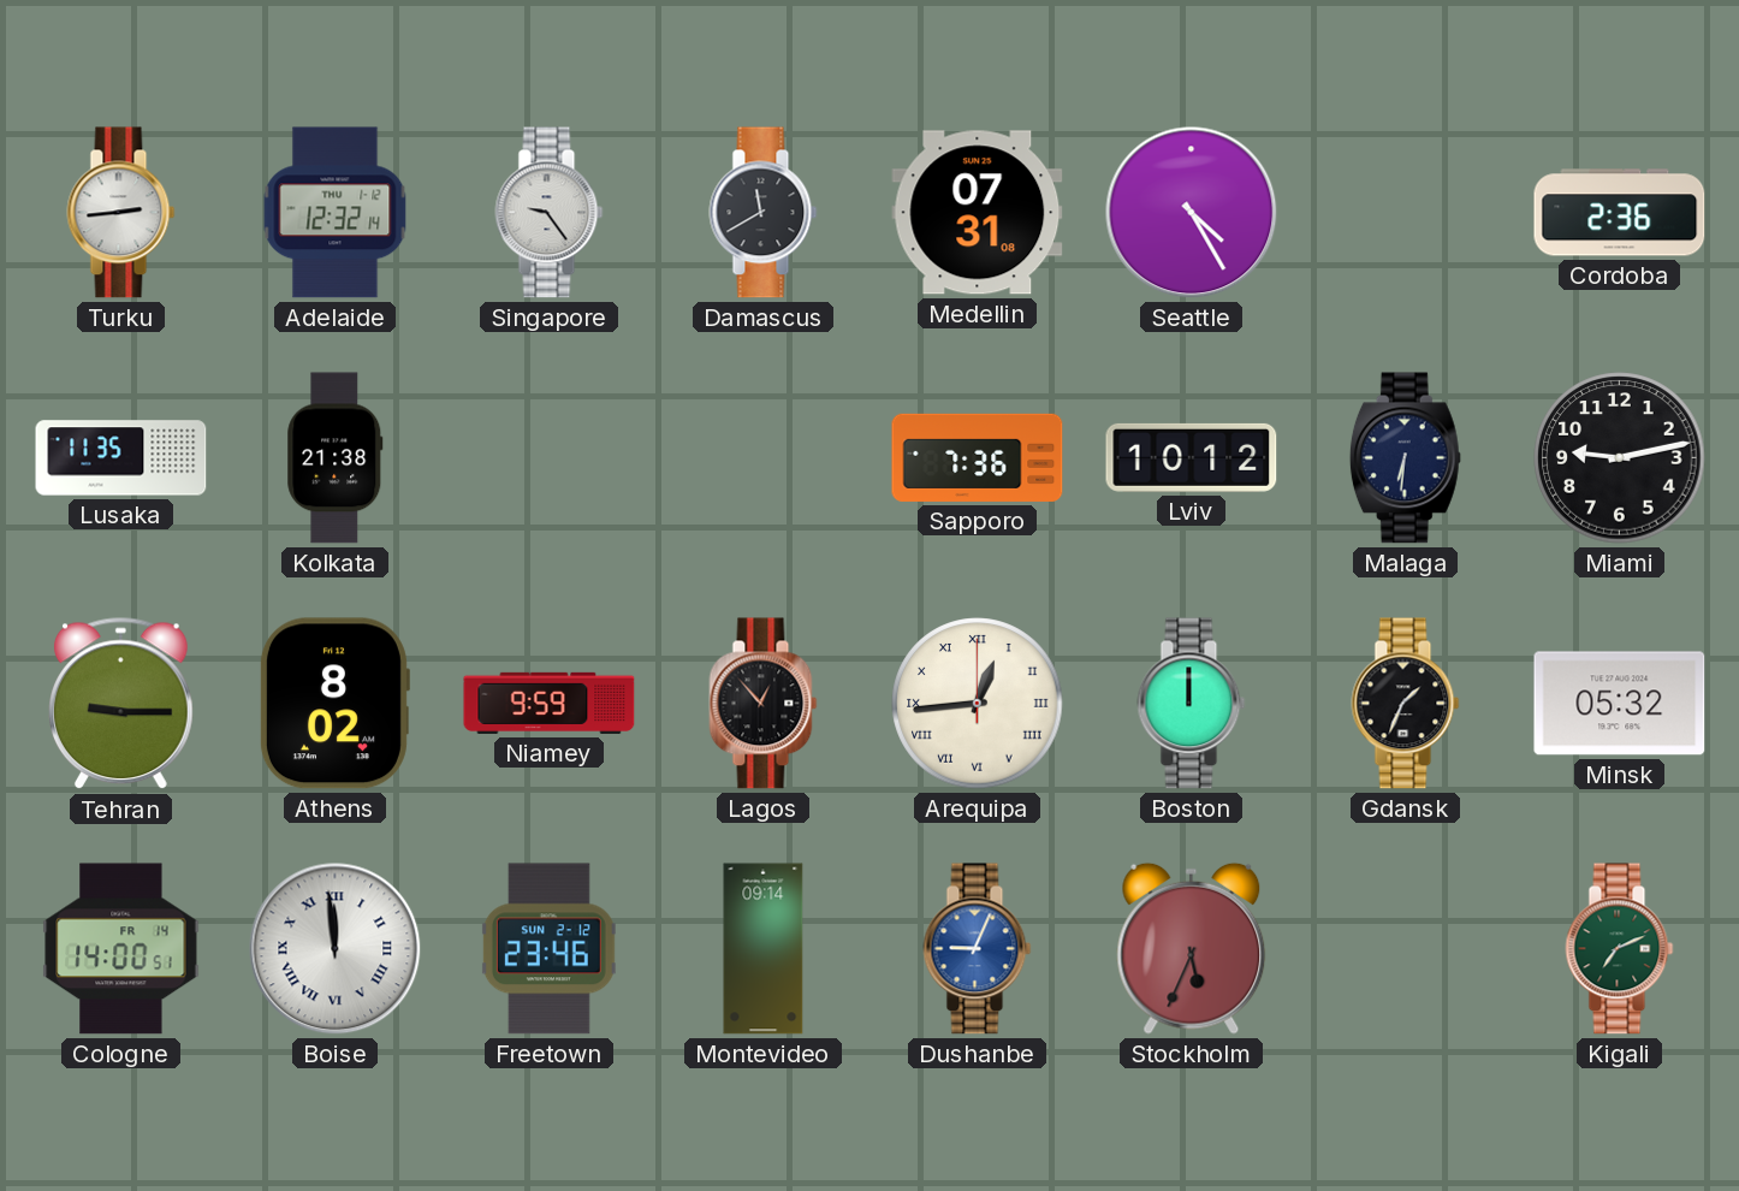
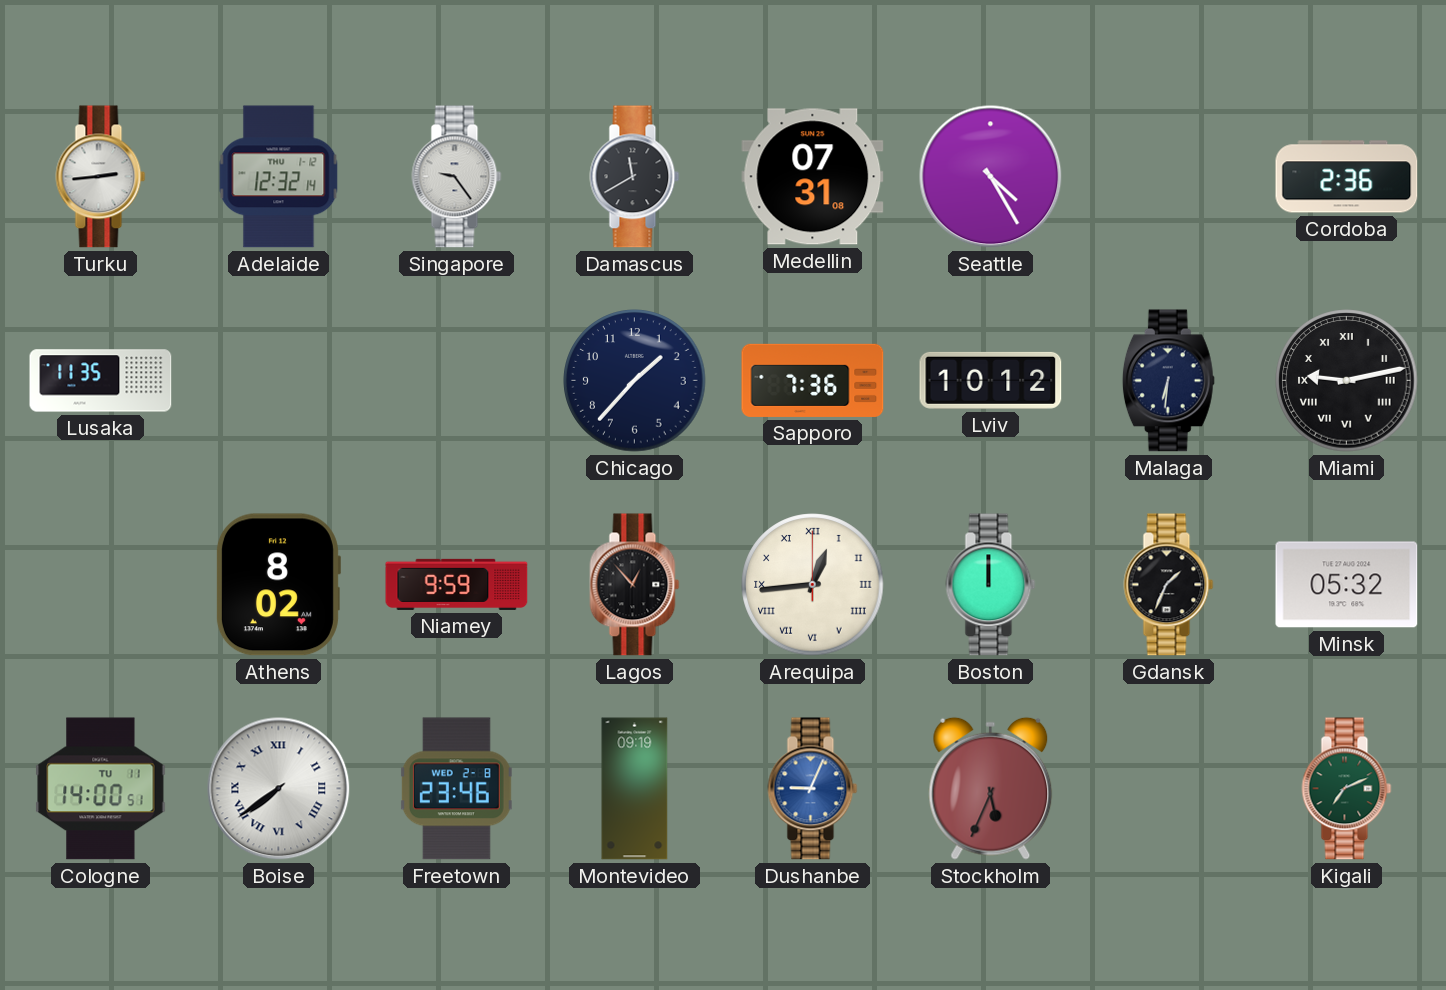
Kolkata: 21:38 -> none
Chicago: none -> 1:37
Miami numerals: Arabic -> Roman
Tehran: 9:15 -> none
Cologne date: FR 14 -> TU 11
Boise: 11:59 -> 7:39
Freetown date: SUN 2-12 -> WED 2-8
Montevideo: 09:14 -> 09:19
